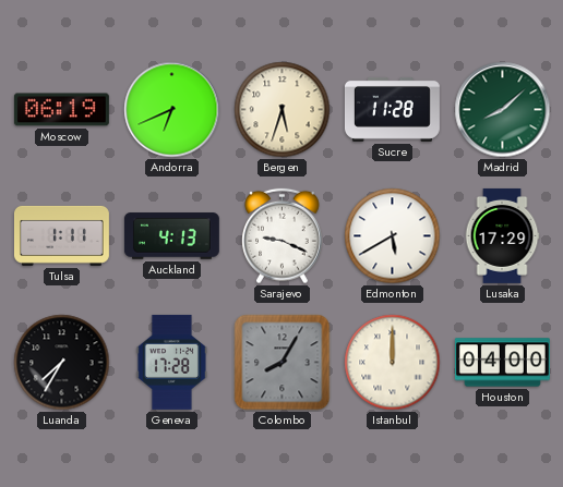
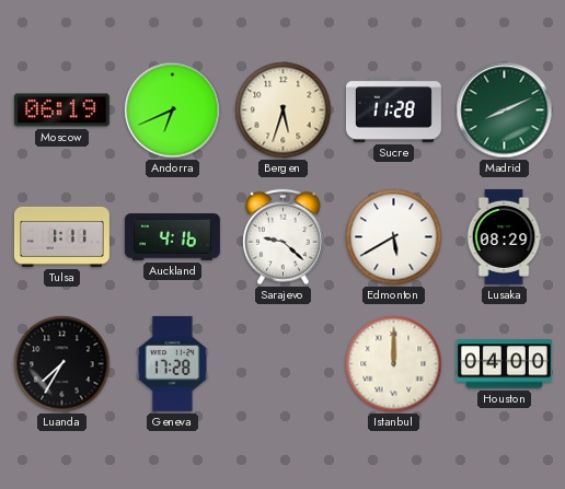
Madrid: 8:08 -> 8:11
Auckland: 4:13 -> 4:16
Sarajevo: 9:19 -> 9:22
Lusaka: 17:29 -> 08:29
Colombo: 8:05 -> none
